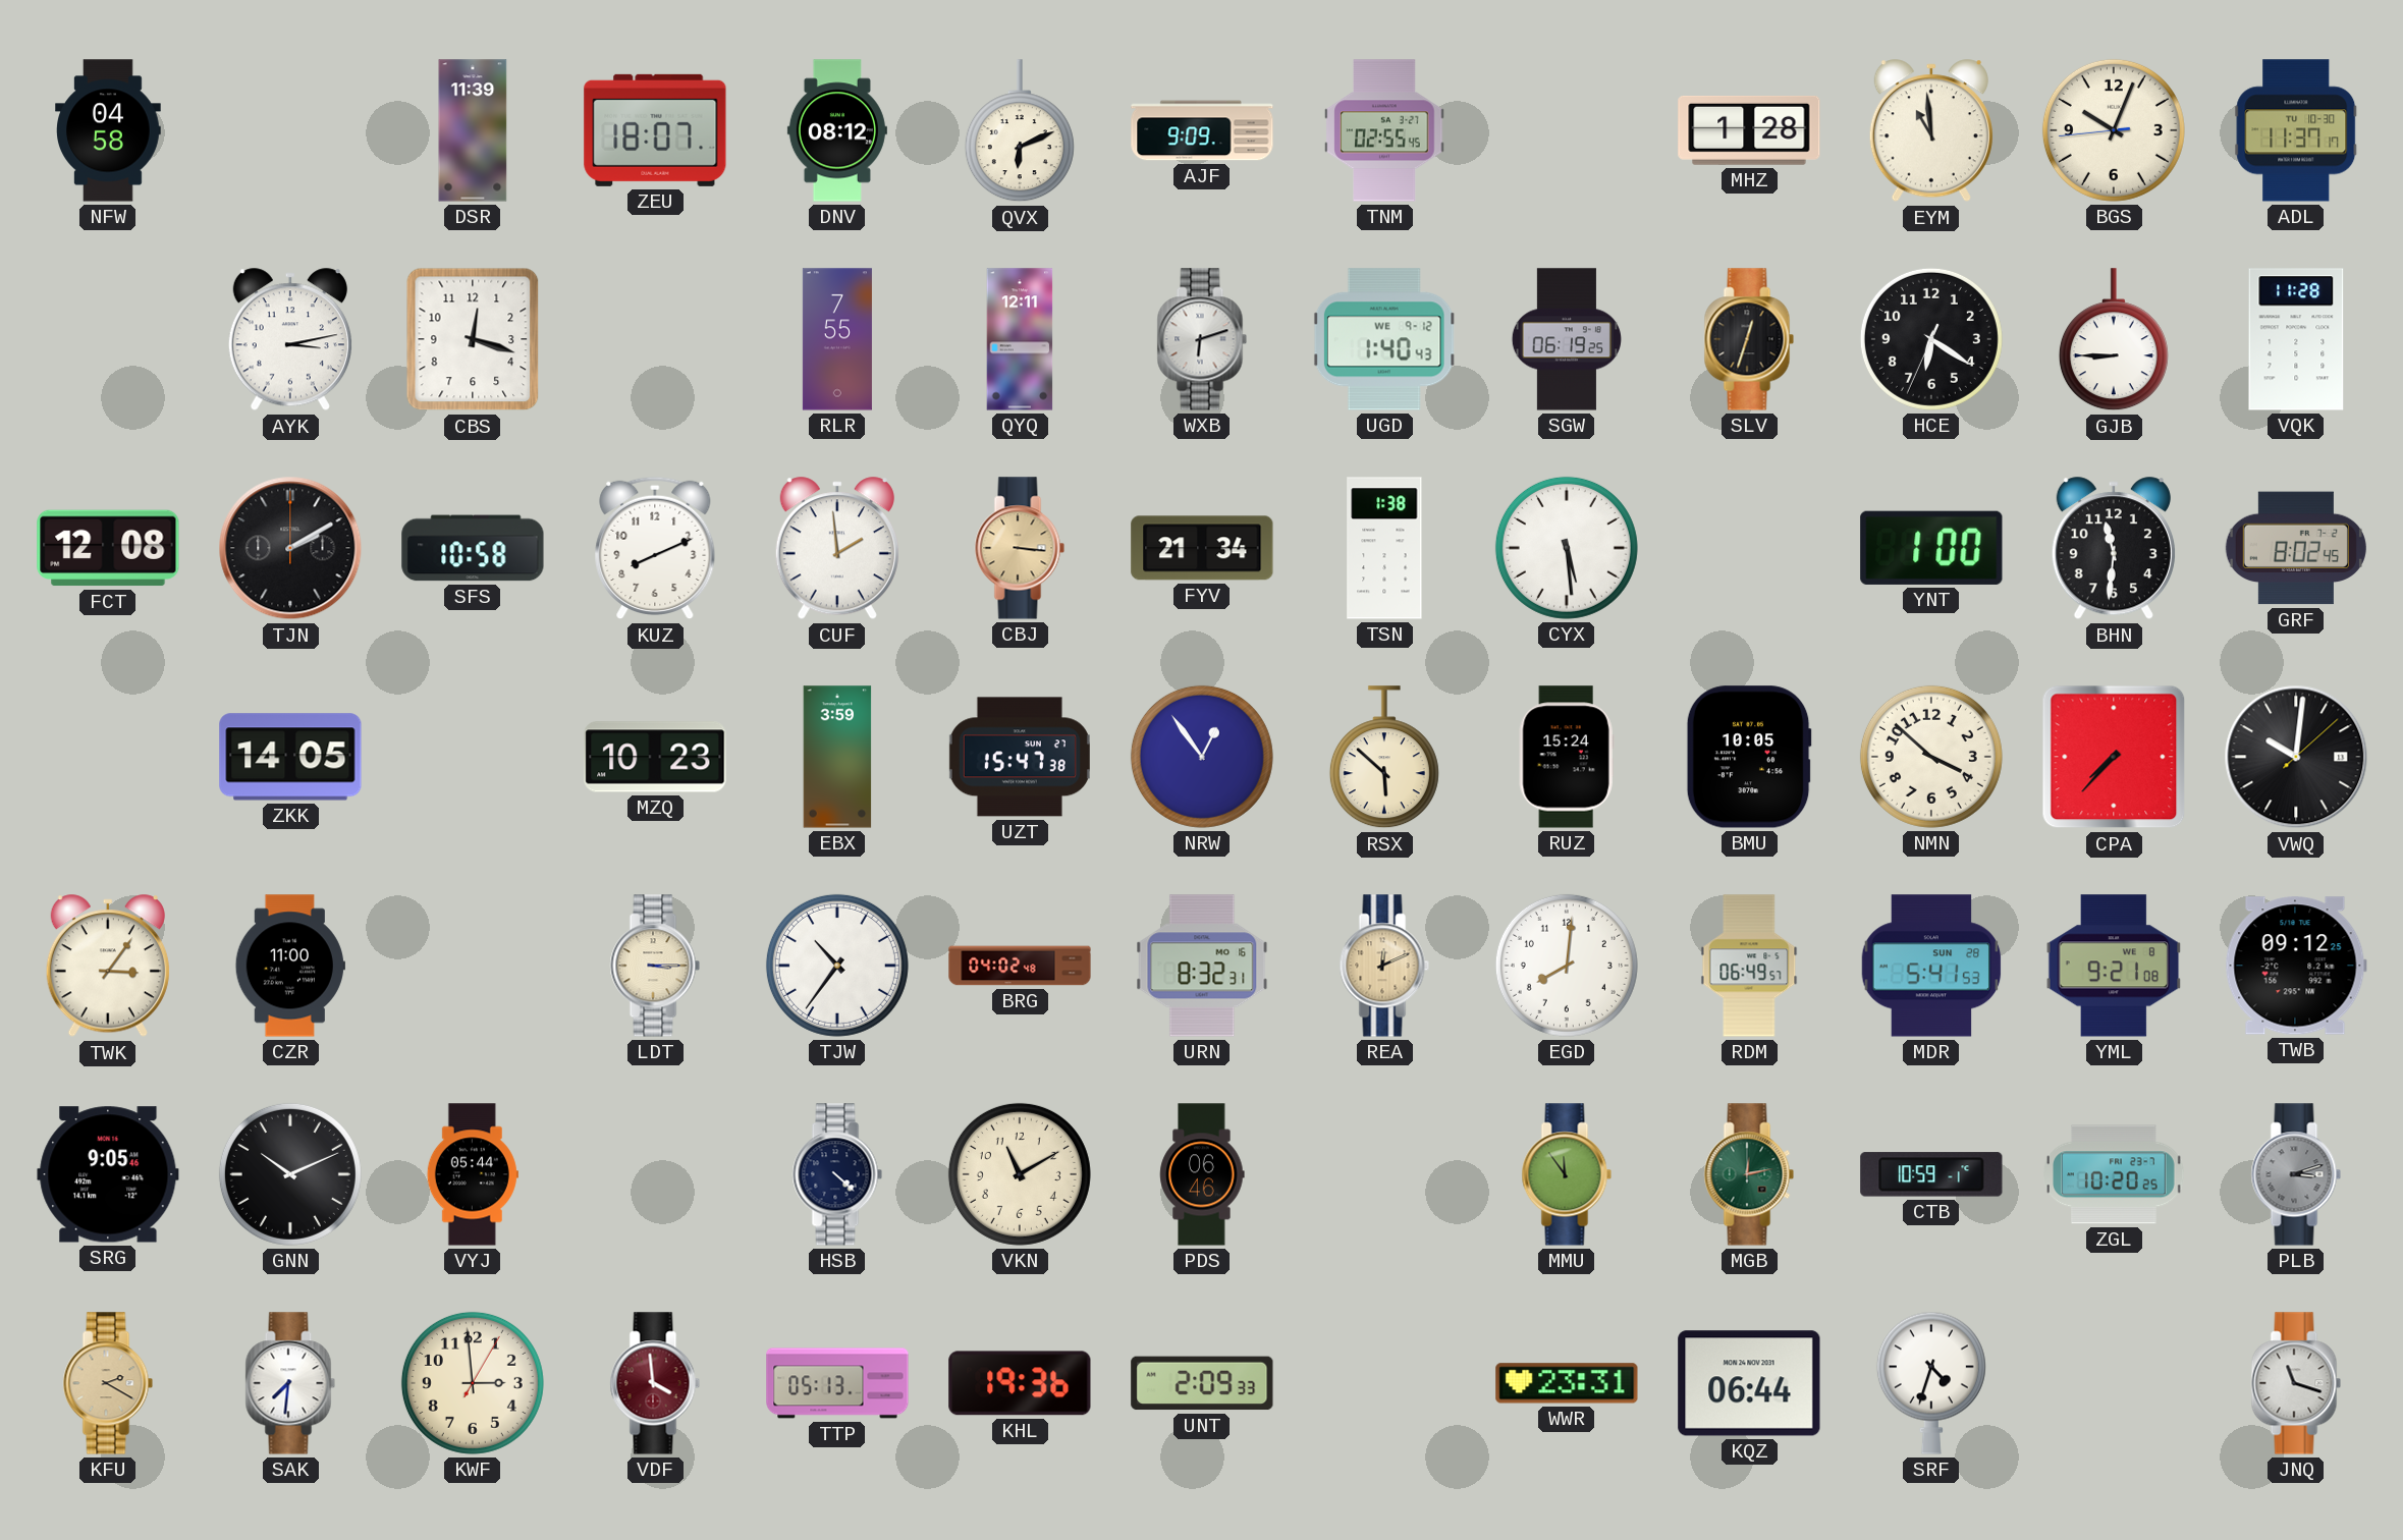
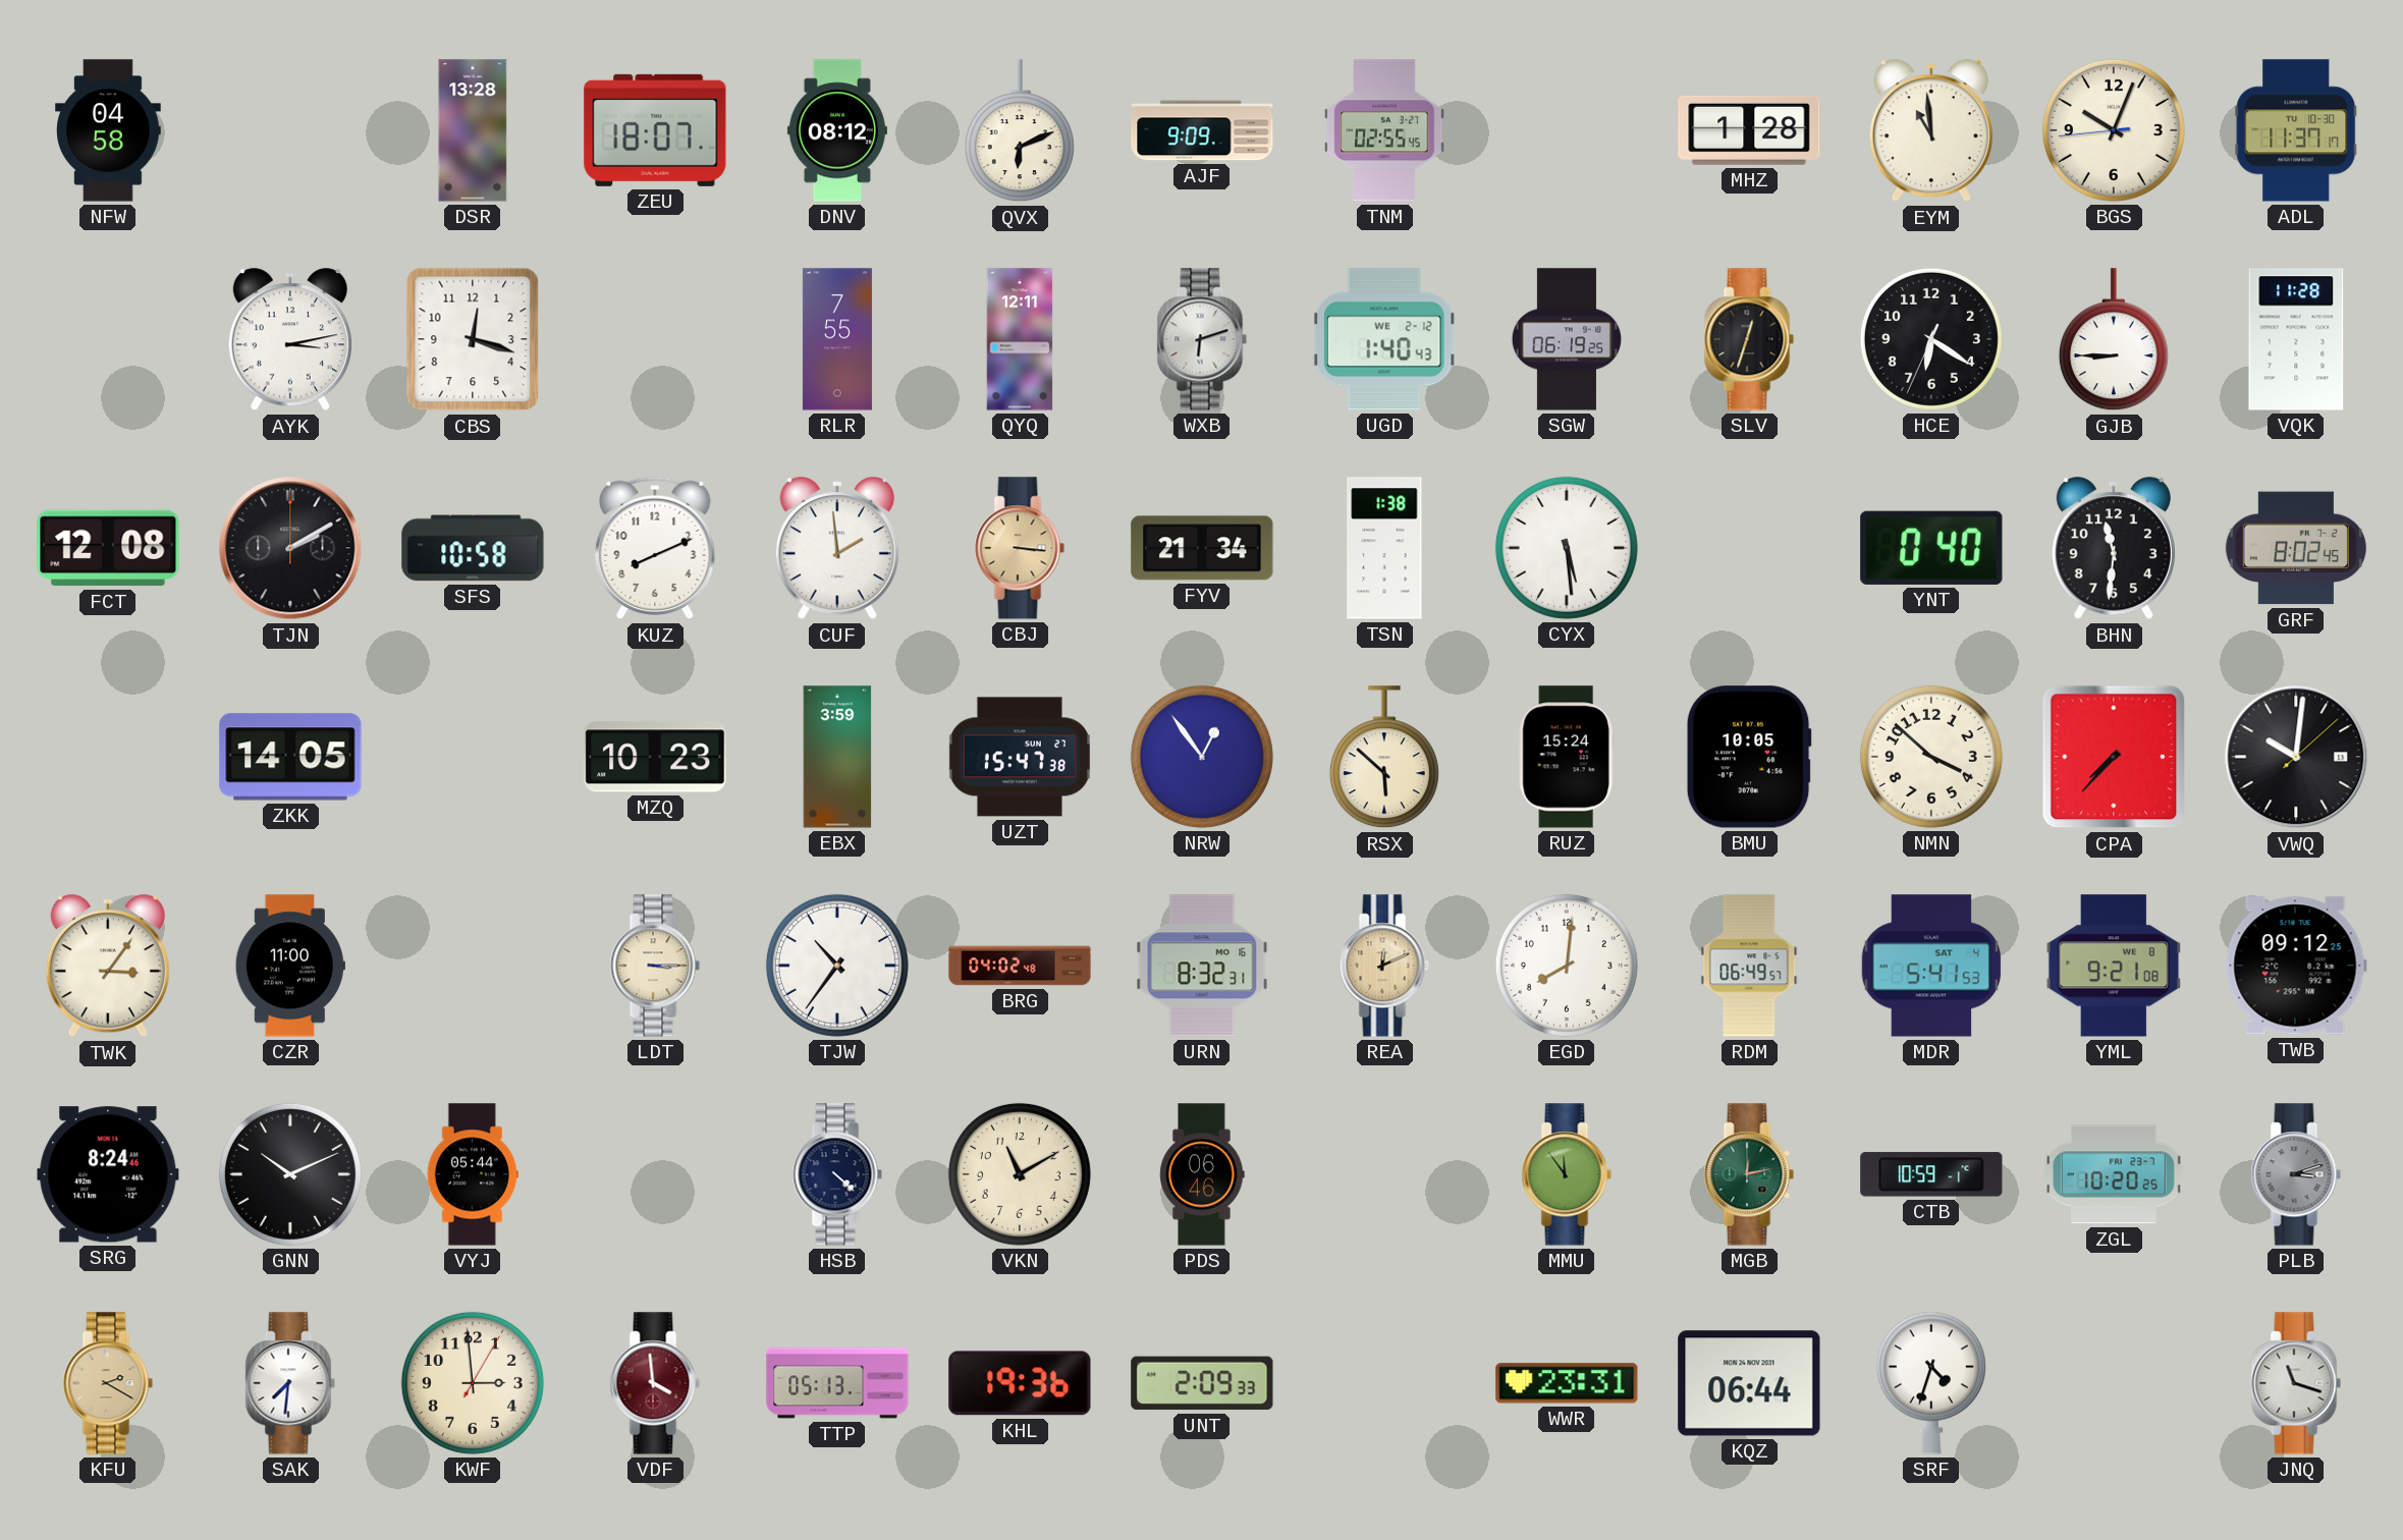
DSR: 11:39 -> 13:28
UGD date: WE 9-12 -> WE 2-12
YNT: 1:00 -> 0:40
MDR date: SUN 28 -> SAT 4
SRG: 9:05 -> 8:24
